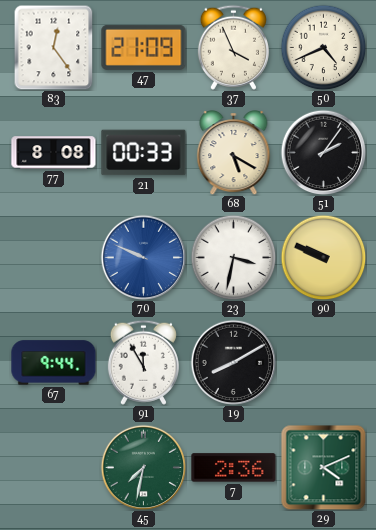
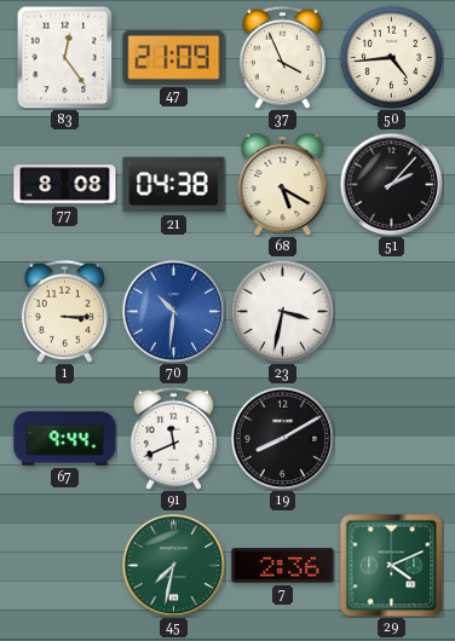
50: 4:41 -> 4:44
21: 00:33 -> 04:38
51: 2:06 -> 2:07
1: none -> 3:15
70: 9:49 -> 10:31
90: 9:49 -> none
91: 11:55 -> 11:41
